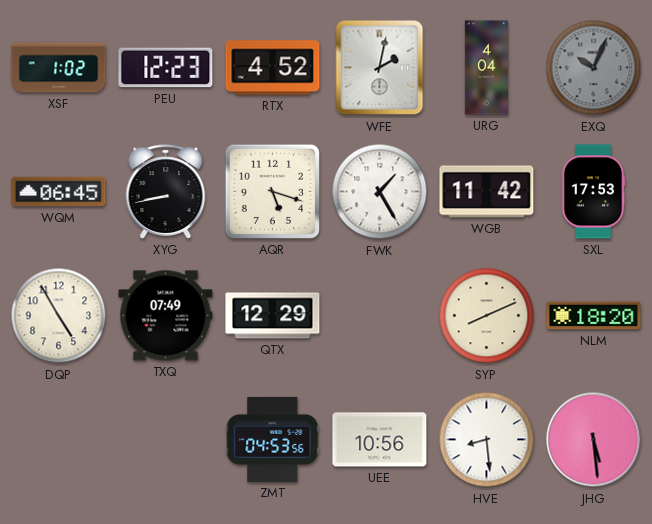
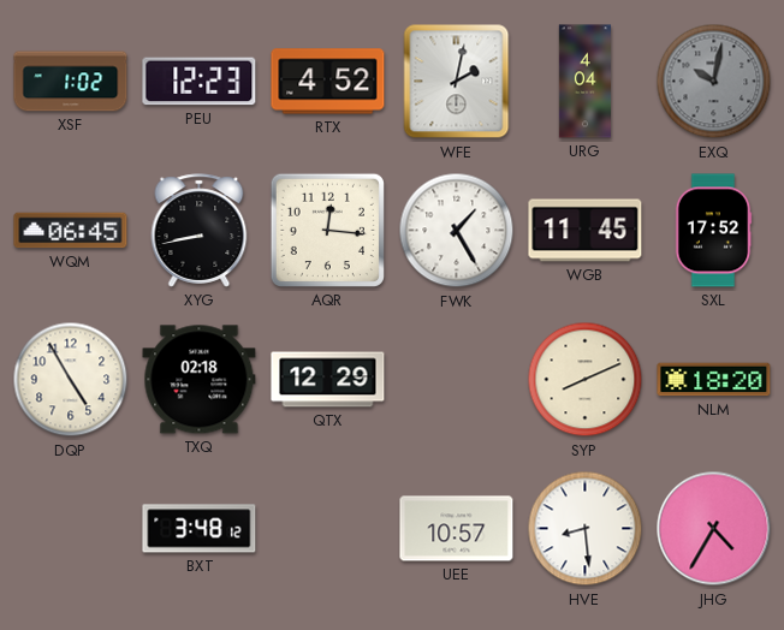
EXQ: 10:04 -> 10:02
AQR: 5:18 -> 12:16
WGB: 11:42 -> 11:45
SXL: 17:53 -> 17:52
TXQ: 07:49 -> 02:18
BXT: none -> 3:48
ZMT: 04:53 -> none
UEE: 10:56 -> 10:57
JHG: 5:29 -> 4:35
